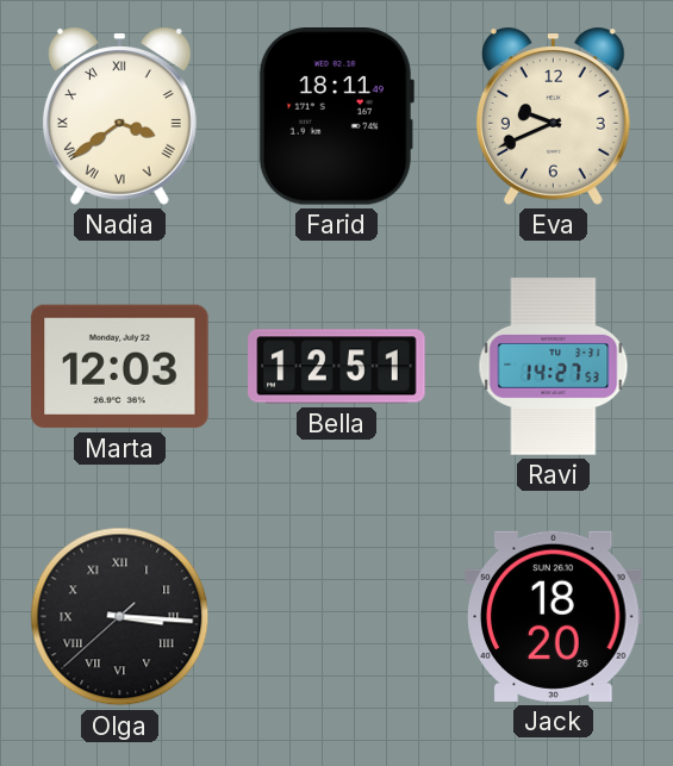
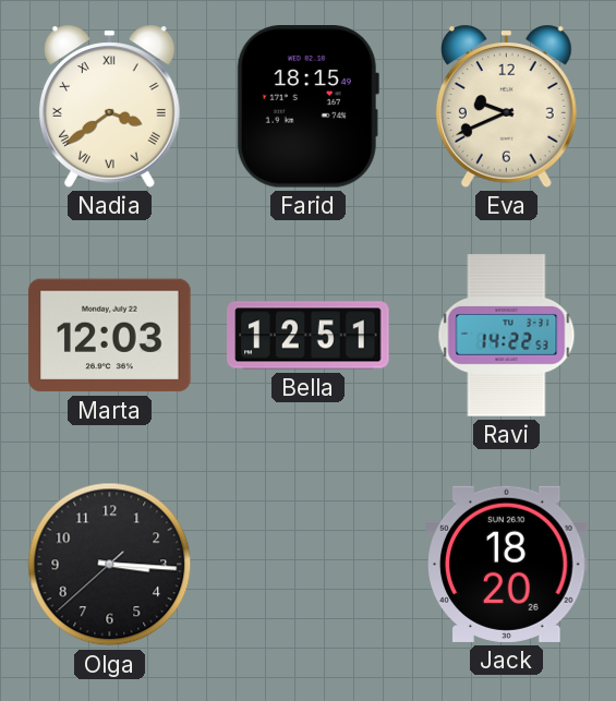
Farid: 18:11 -> 18:15
Ravi: 14:27 -> 14:22
Olga numerals: Roman -> Arabic
